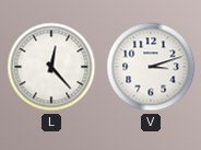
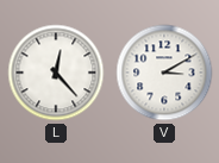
V: 3:12 -> 3:10
